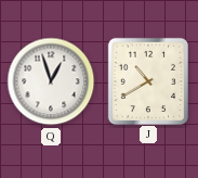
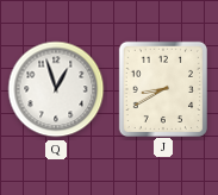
J: 10:40 -> 8:40
